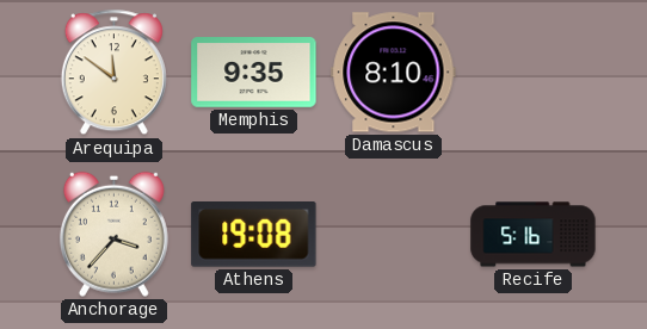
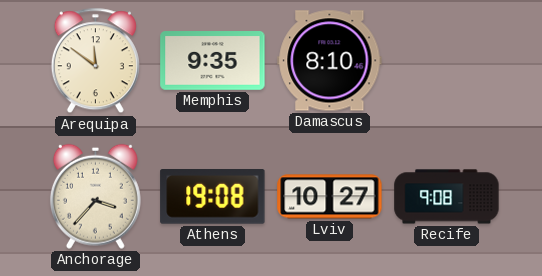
Lviv: none -> 10:27
Recife: 5:16 -> 9:08
